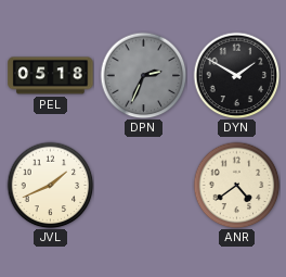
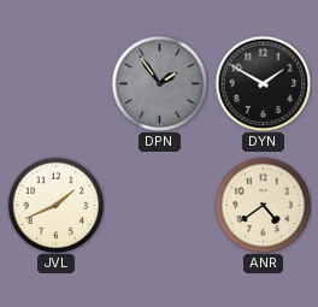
PEL: 05:18 -> none
DPN: 2:34 -> 1:54
